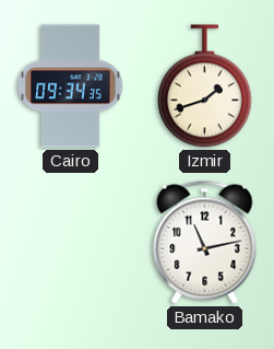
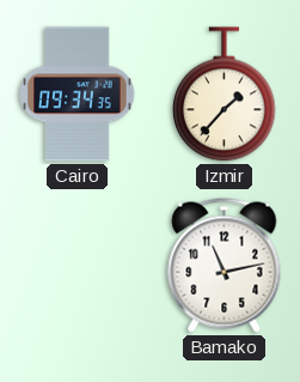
Izmir: 1:42 -> 1:37
